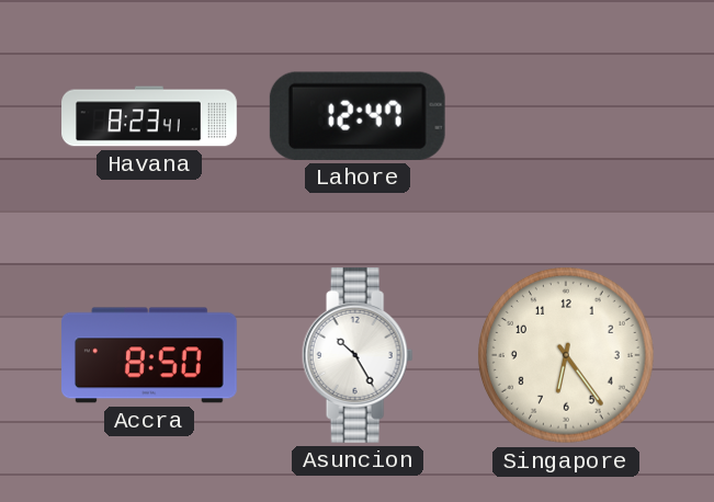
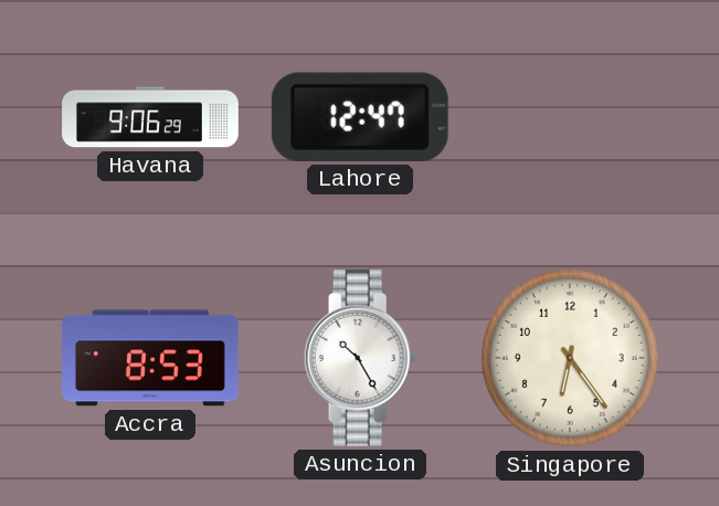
Havana: 8:23 -> 9:06
Accra: 8:50 -> 8:53
